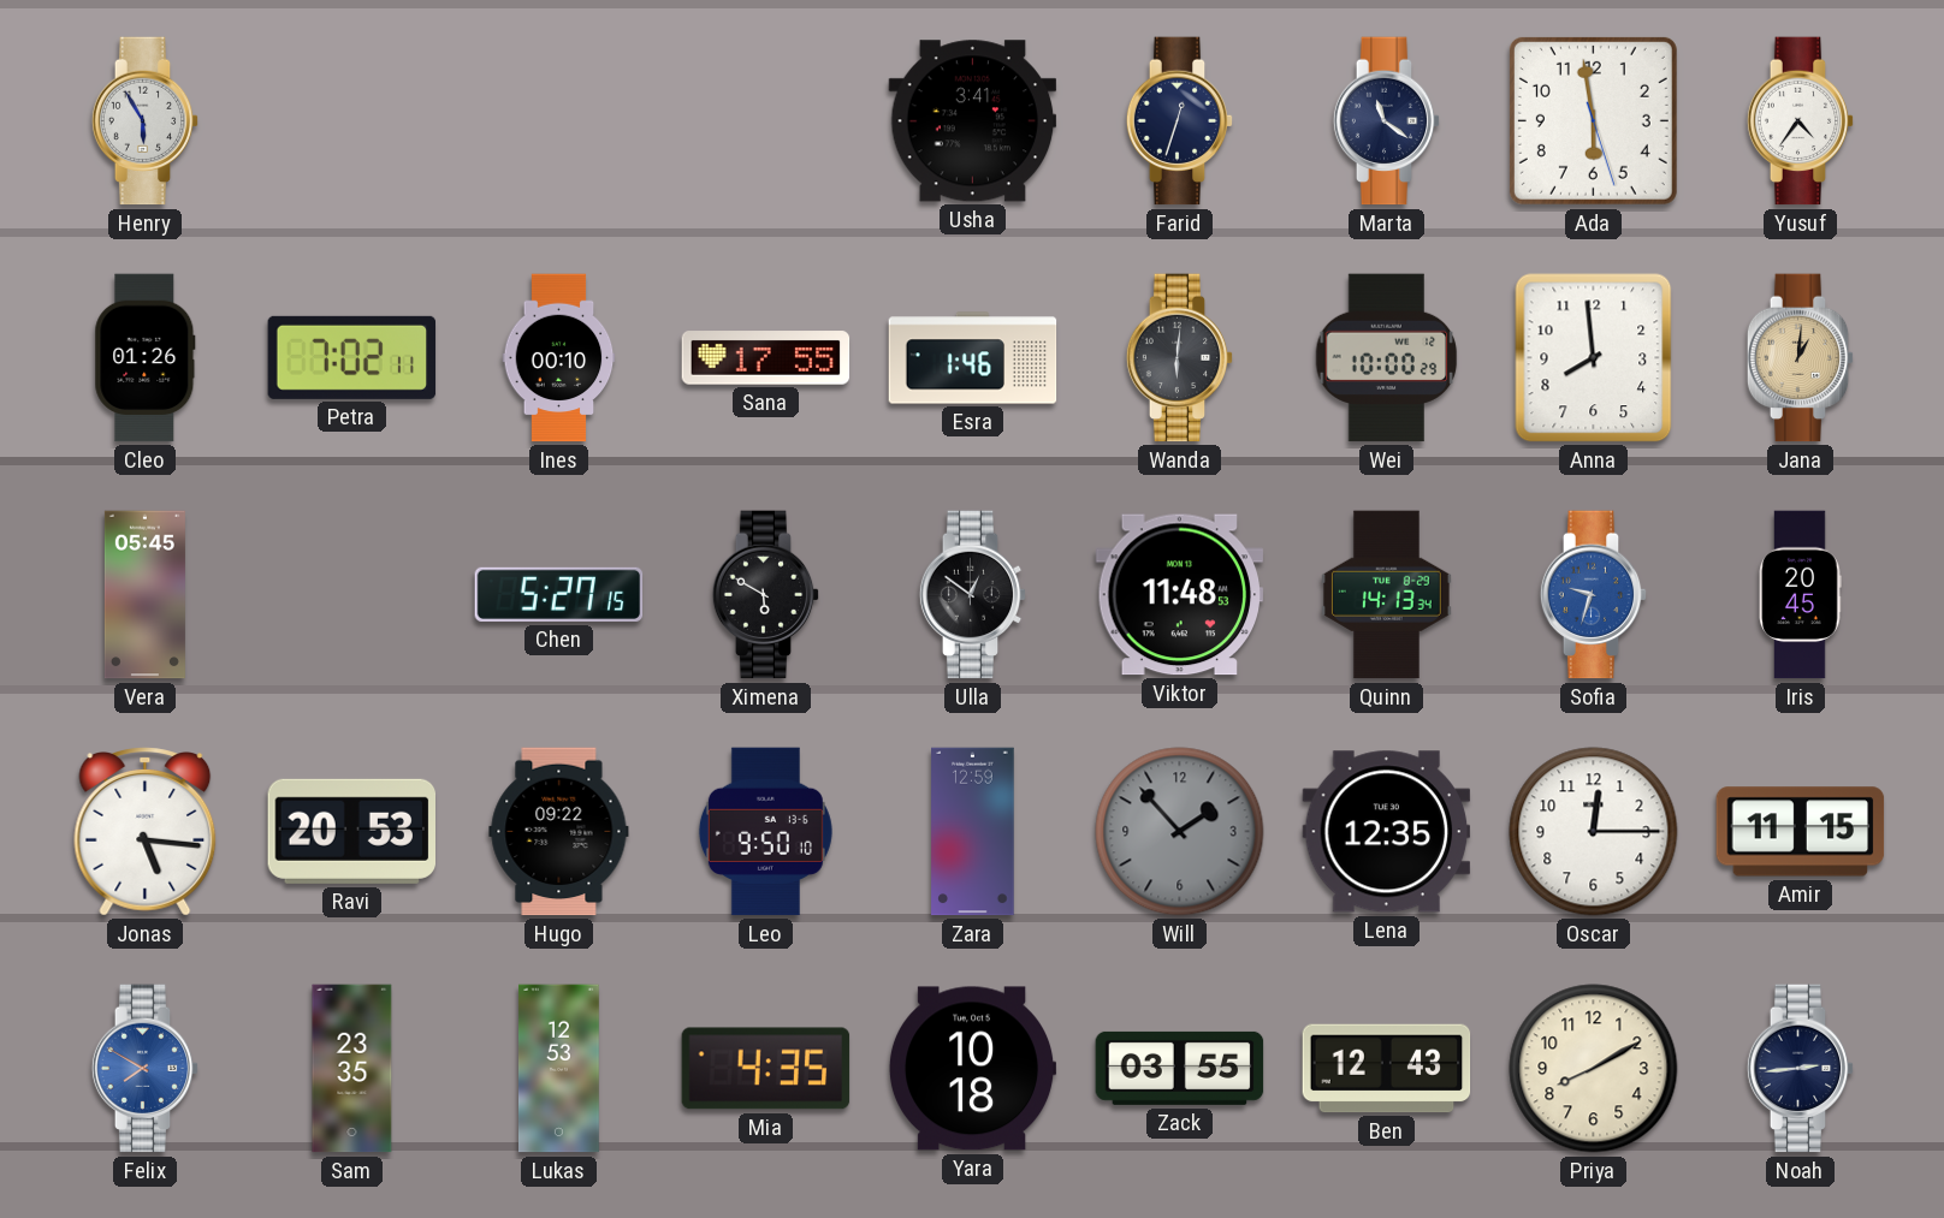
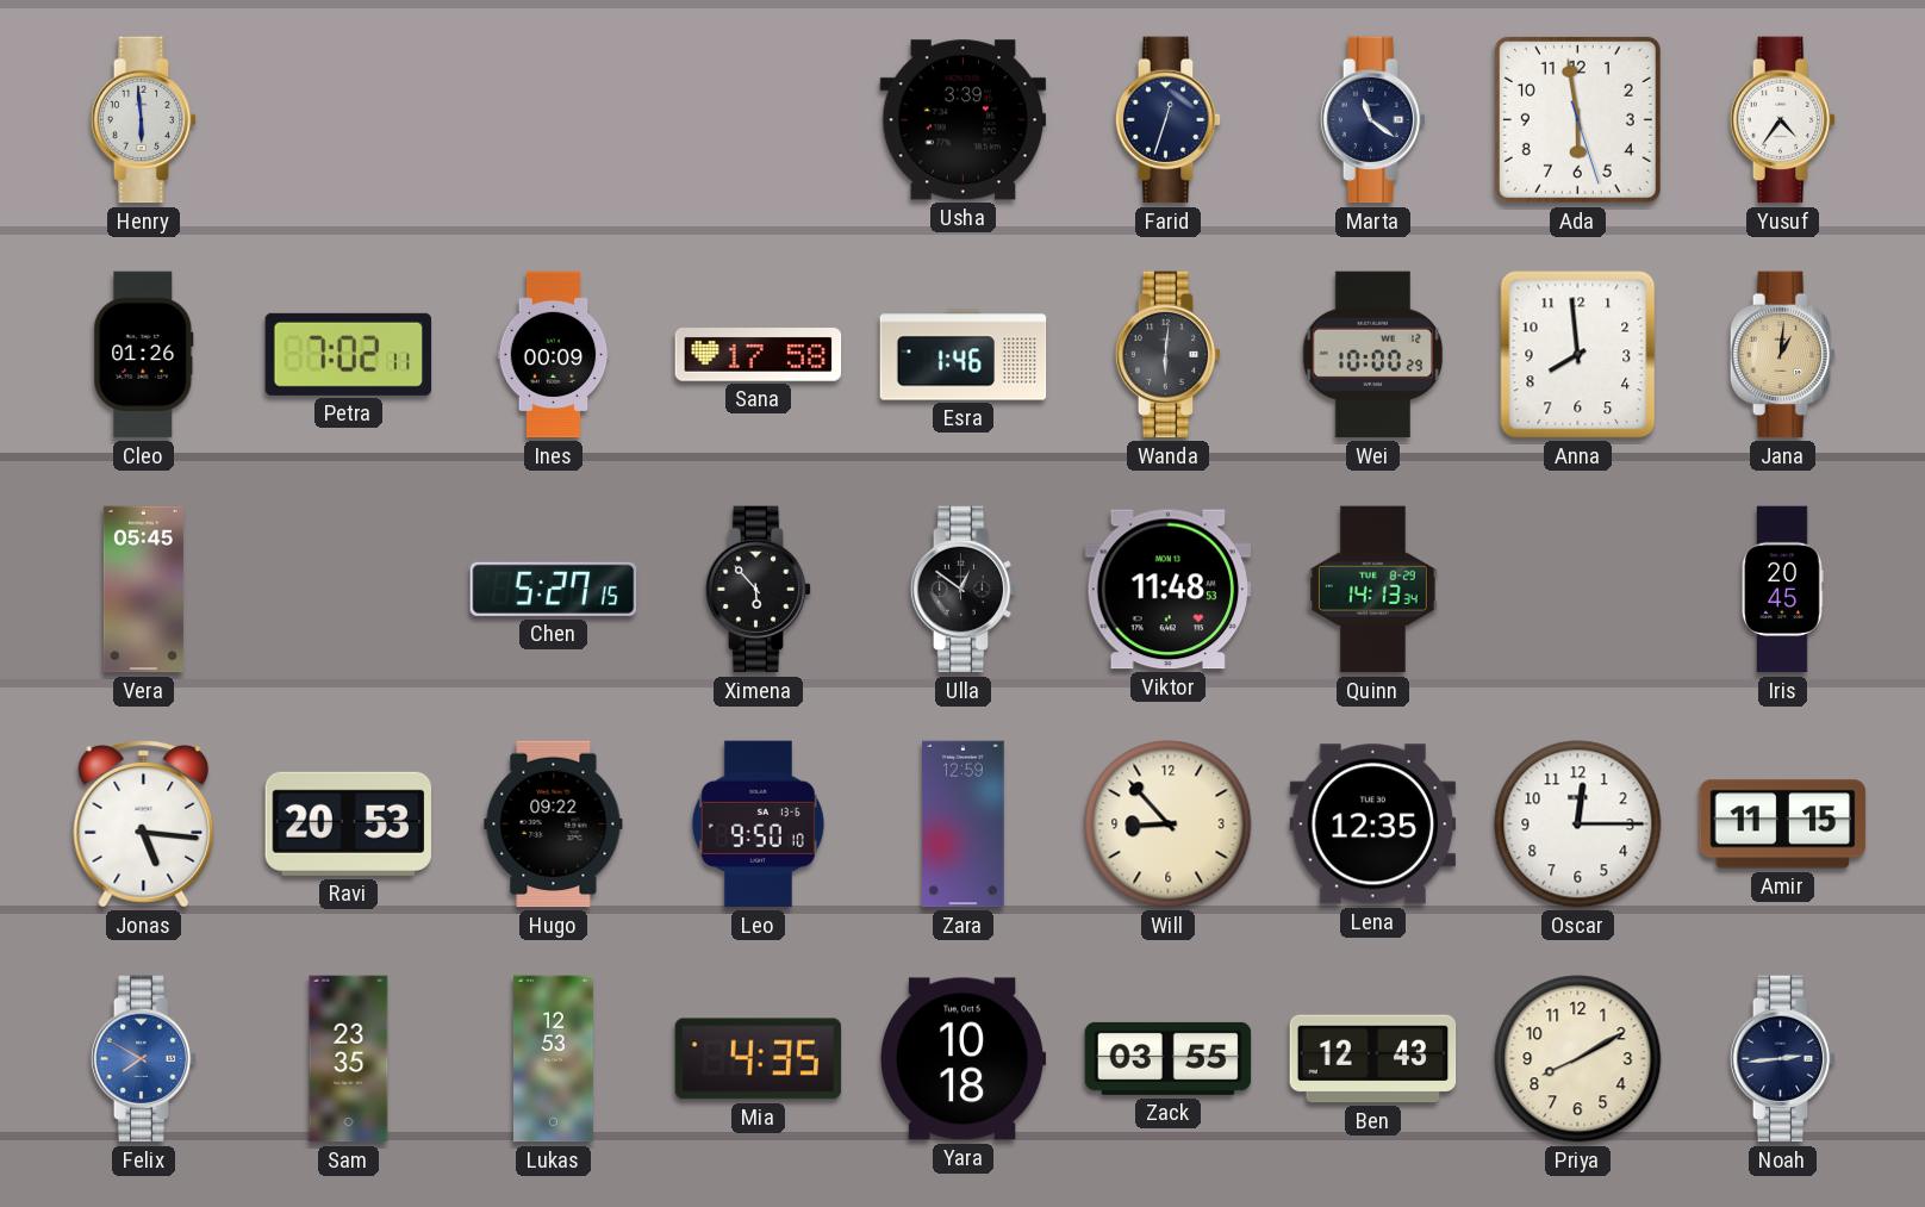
Henry: 5:55 -> 5:59
Usha: 3:41 -> 3:39
Ines: 00:10 -> 00:09
Sana: 17:55 -> 17:58
Ximena: 5:50 -> 5:53
Sofia: 9:33 -> none
Will: 1:53 -> 8:53
Will dial: grey -> cream
